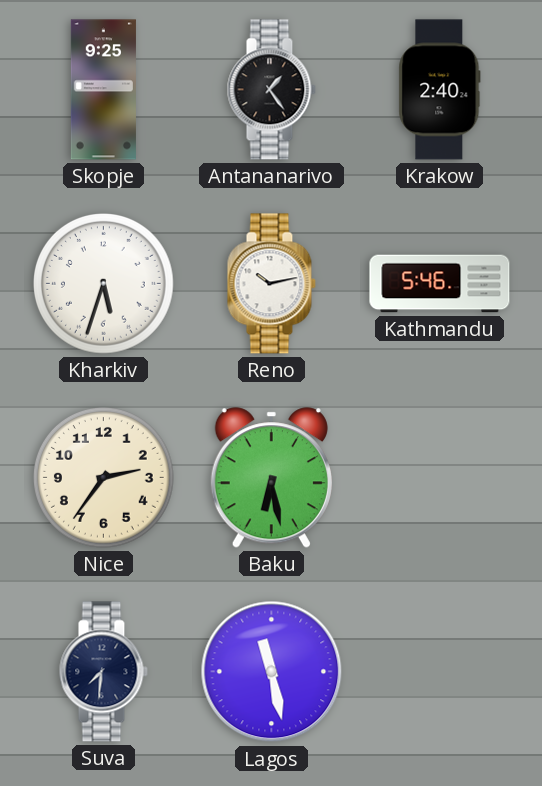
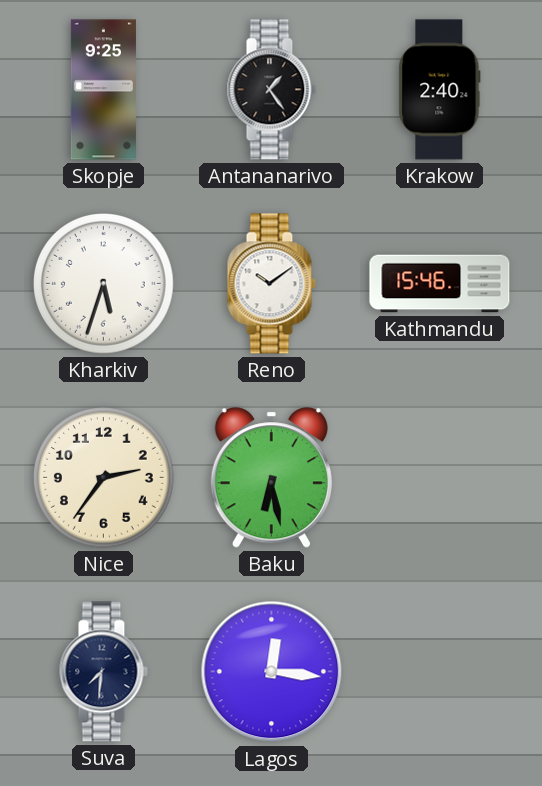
Reno: 10:13 -> 10:09
Kathmandu: 5:46 -> 15:46
Lagos: 11:28 -> 12:16
